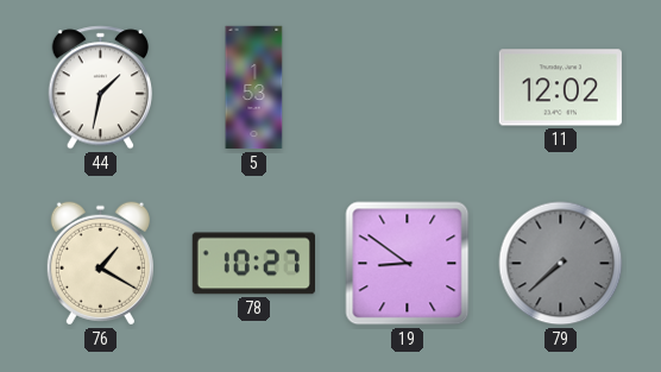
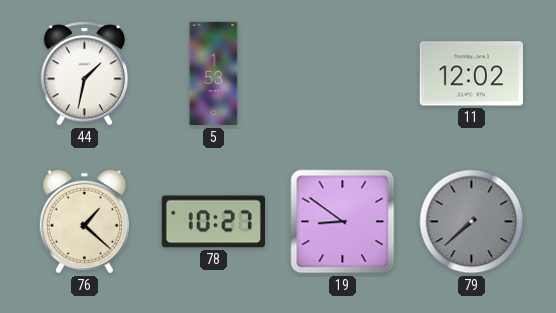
76: 1:20 -> 1:22
